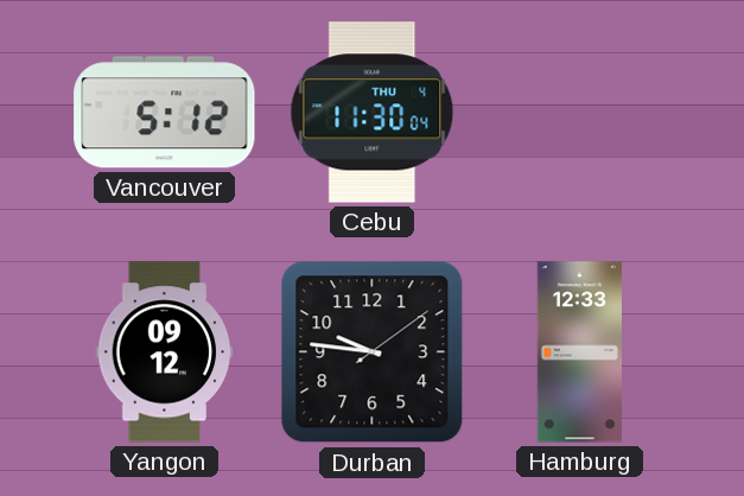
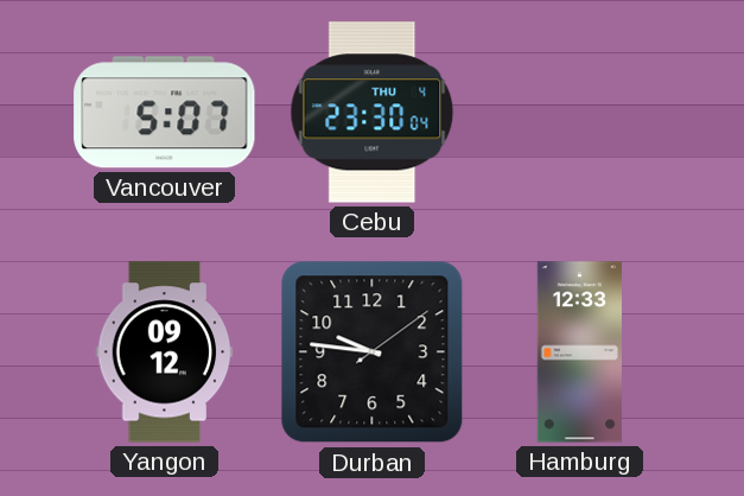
Vancouver: 5:12 -> 5:07
Cebu: 11:30 -> 23:30
